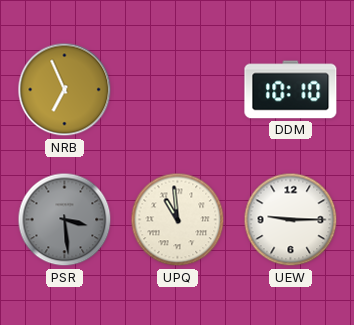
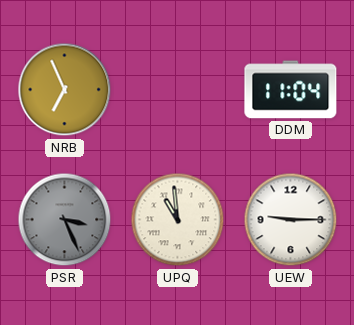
DDM: 10:10 -> 11:04
PSR: 3:29 -> 3:26
